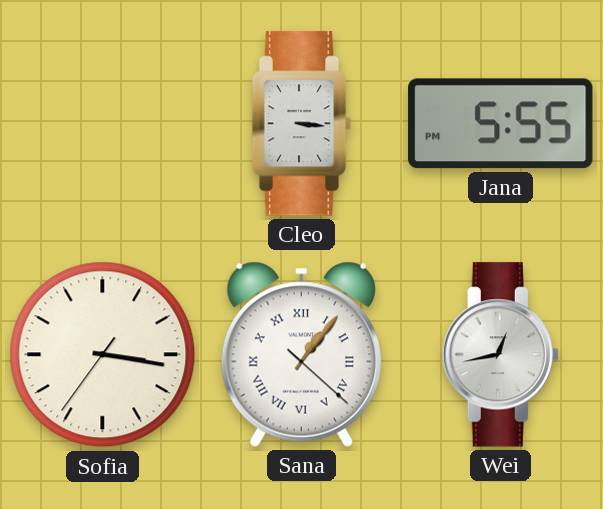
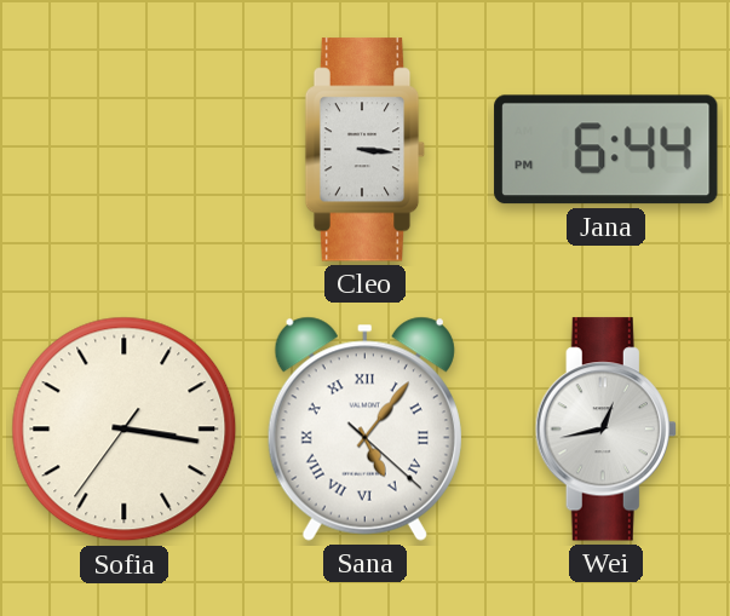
Jana: 5:55 -> 6:44
Sana: 1:06 -> 5:06
